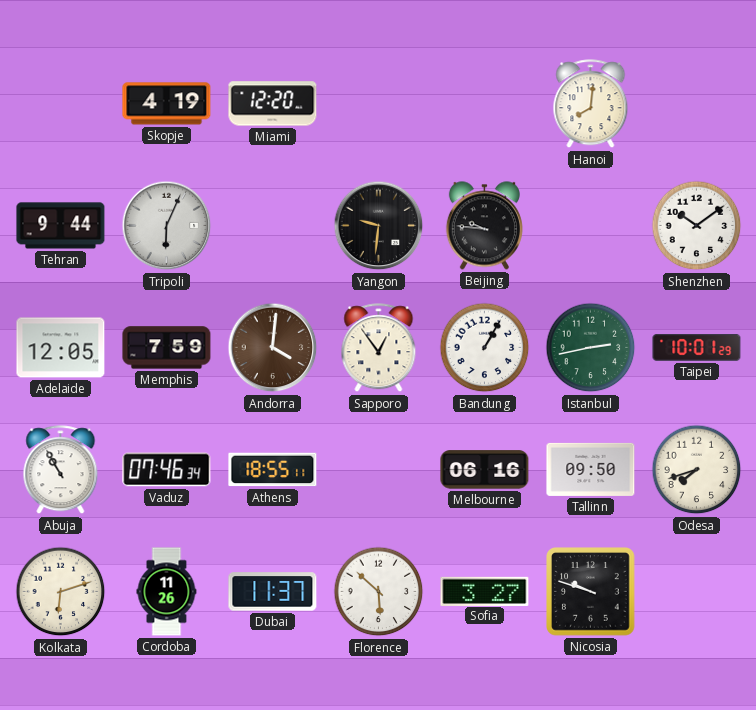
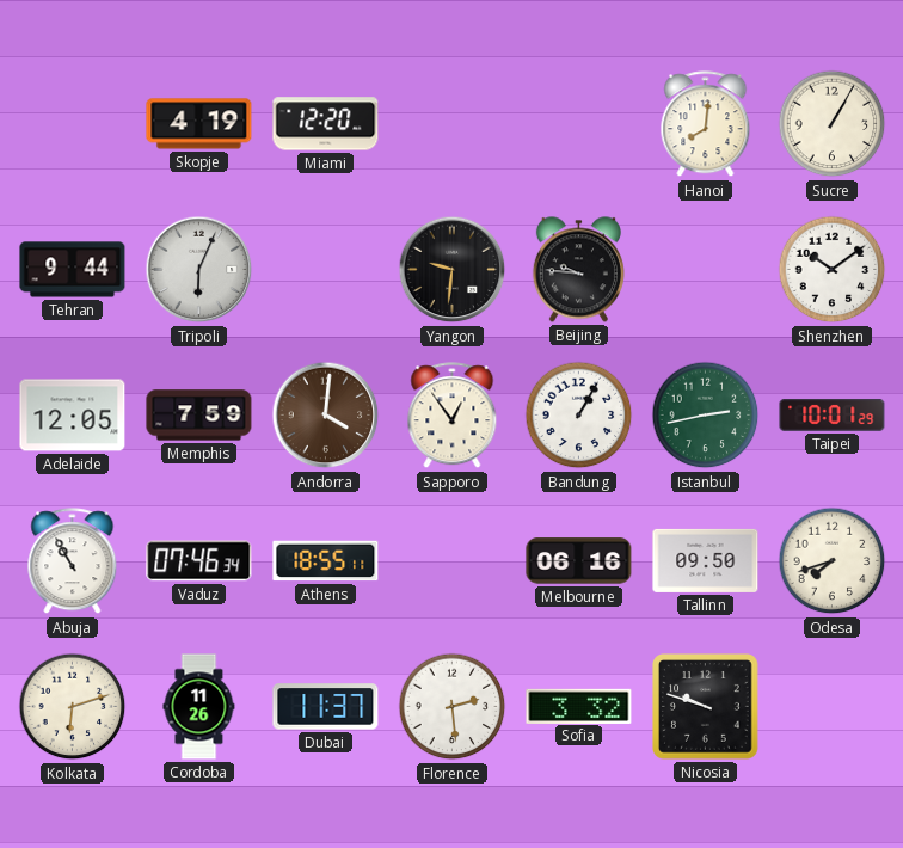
Sucre: none -> 1:05
Florence: 5:52 -> 2:29
Sofia: 3:27 -> 3:32
